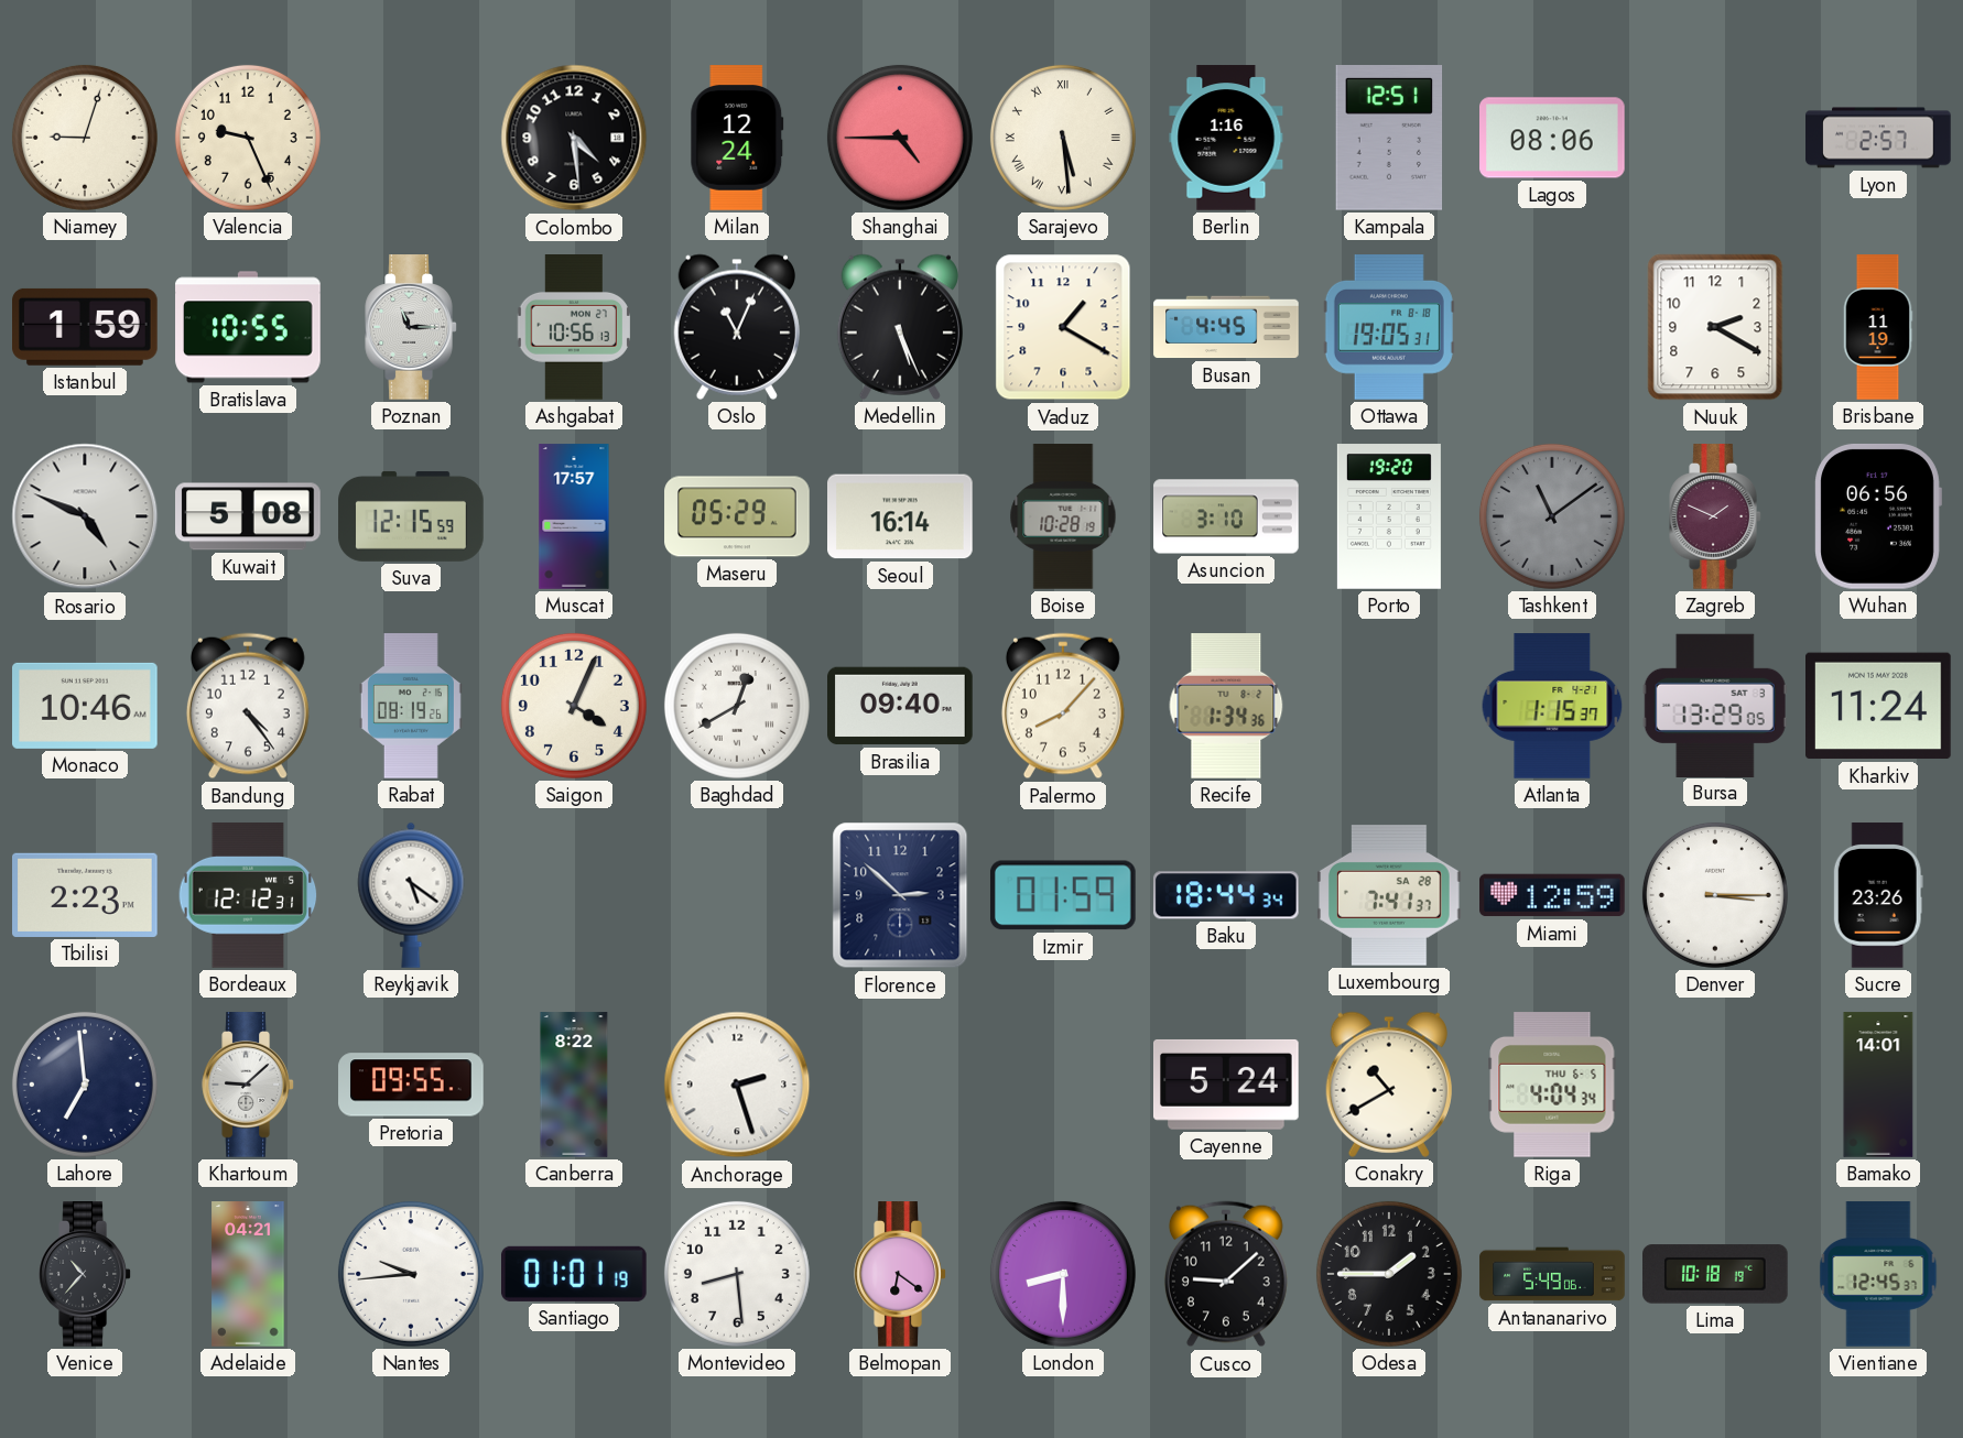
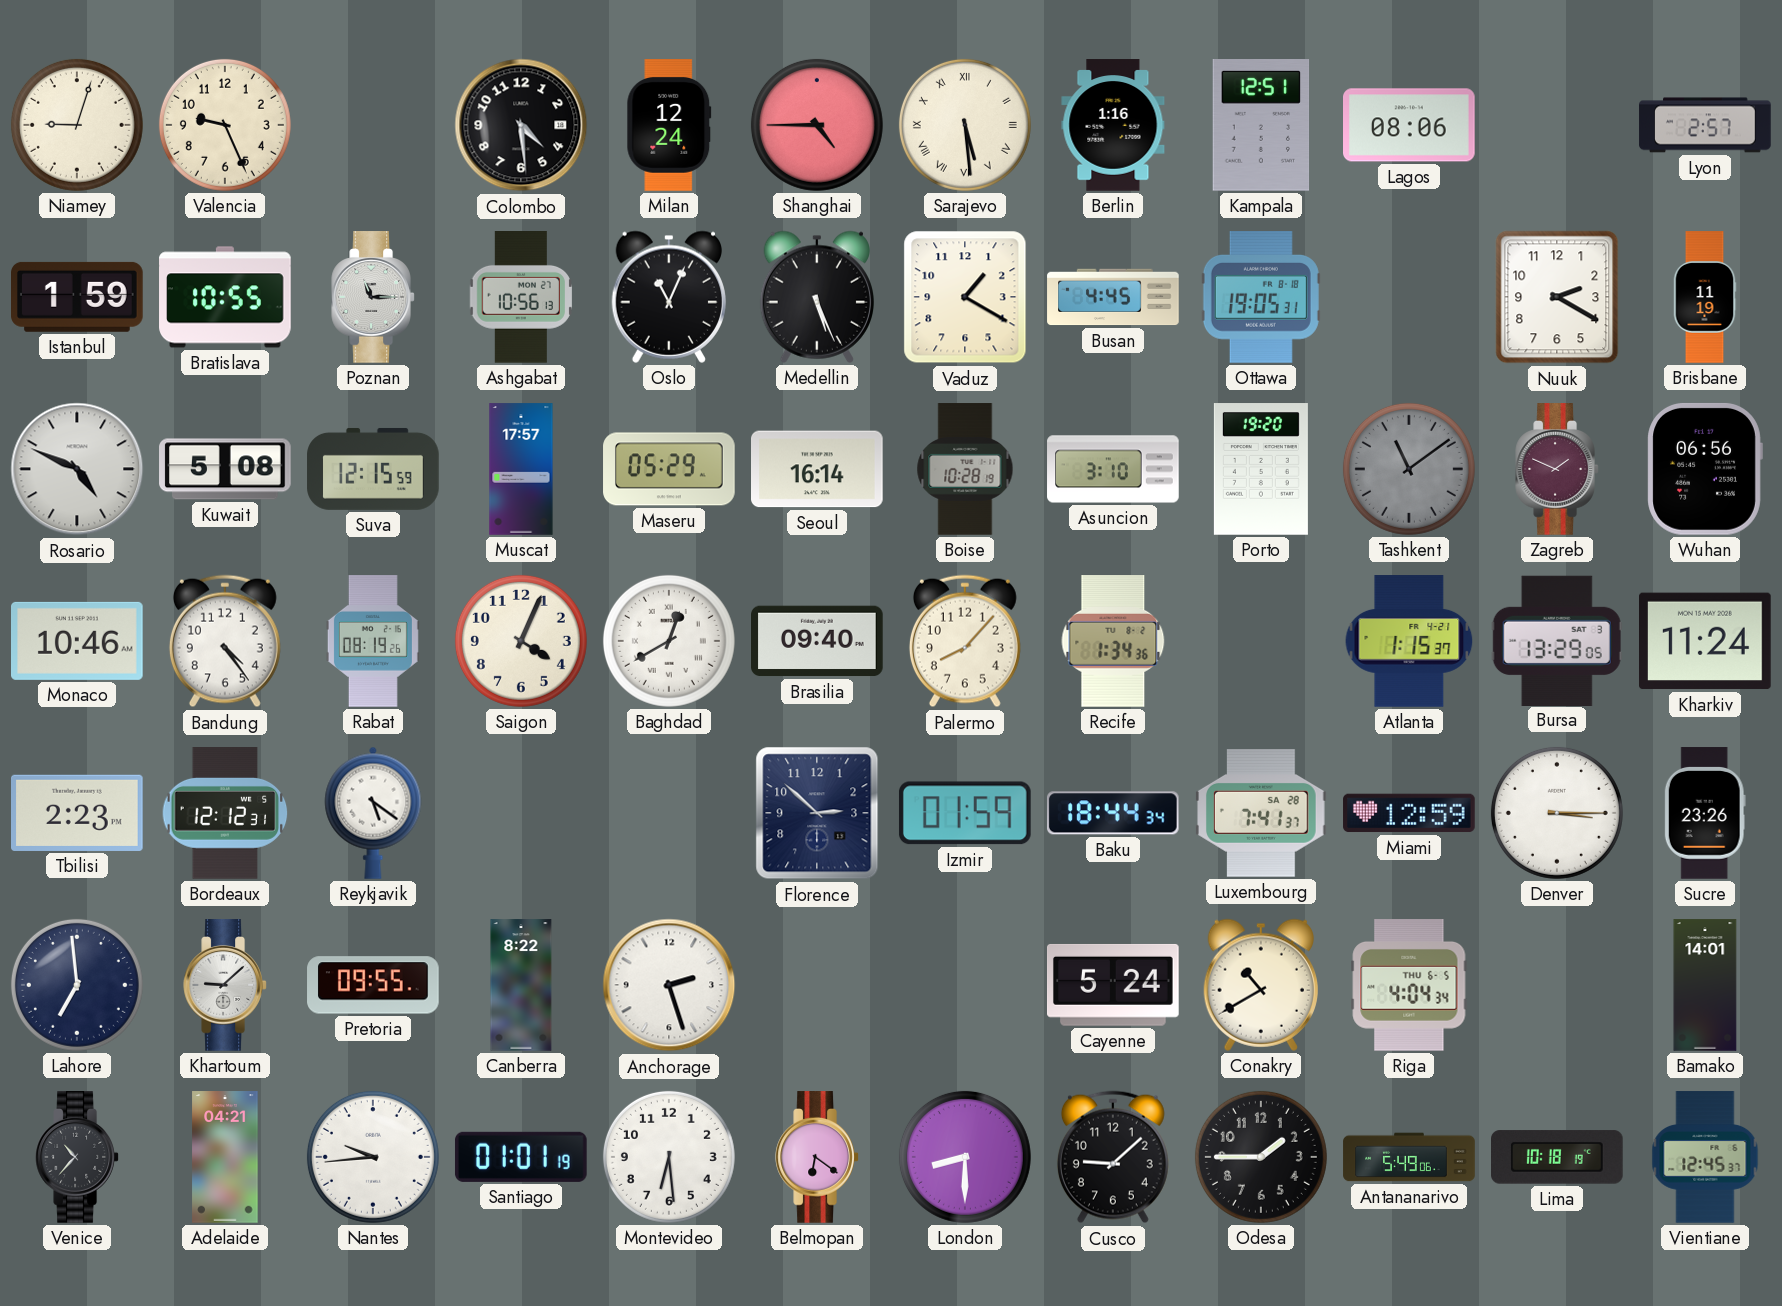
Montevideo: 8:29 -> 6:29
